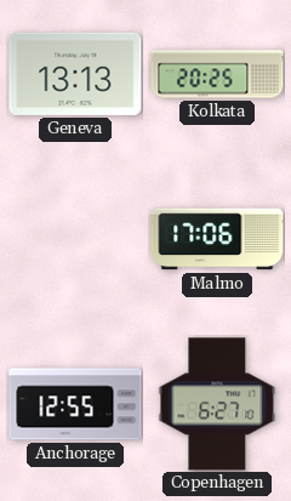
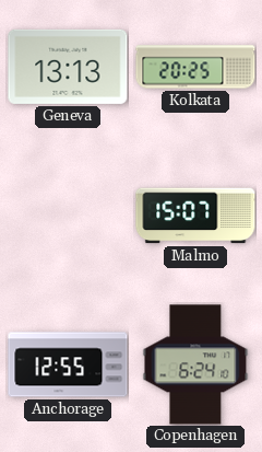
Malmo: 17:06 -> 15:07
Copenhagen: 6:27 -> 6:24
